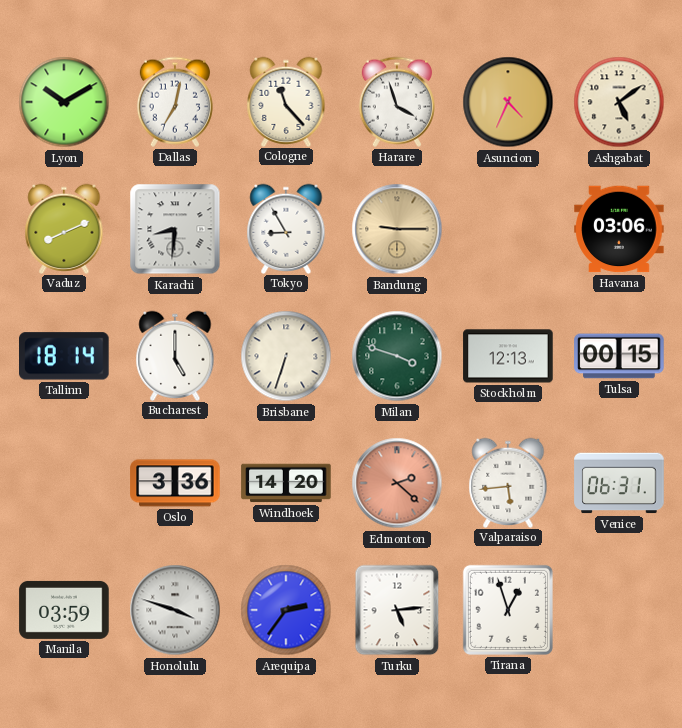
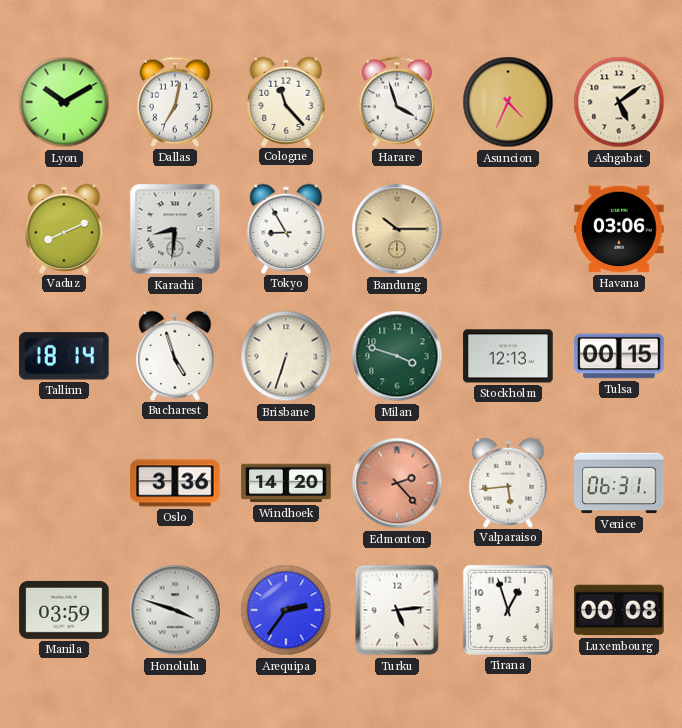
Bandung: 9:15 -> 10:15
Bucharest: 5:00 -> 4:57
Edmonton: 2:22 -> 2:23
Luxembourg: none -> 00:08
